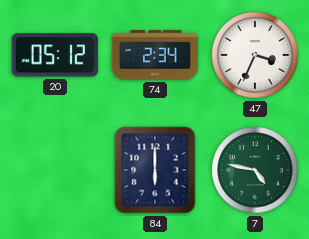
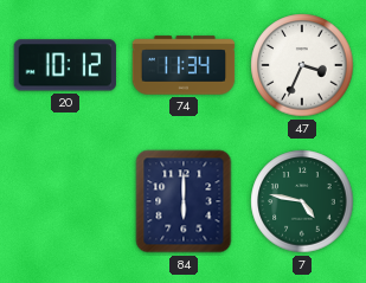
20: 05:12 -> 10:12
74: 2:34 -> 11:34
